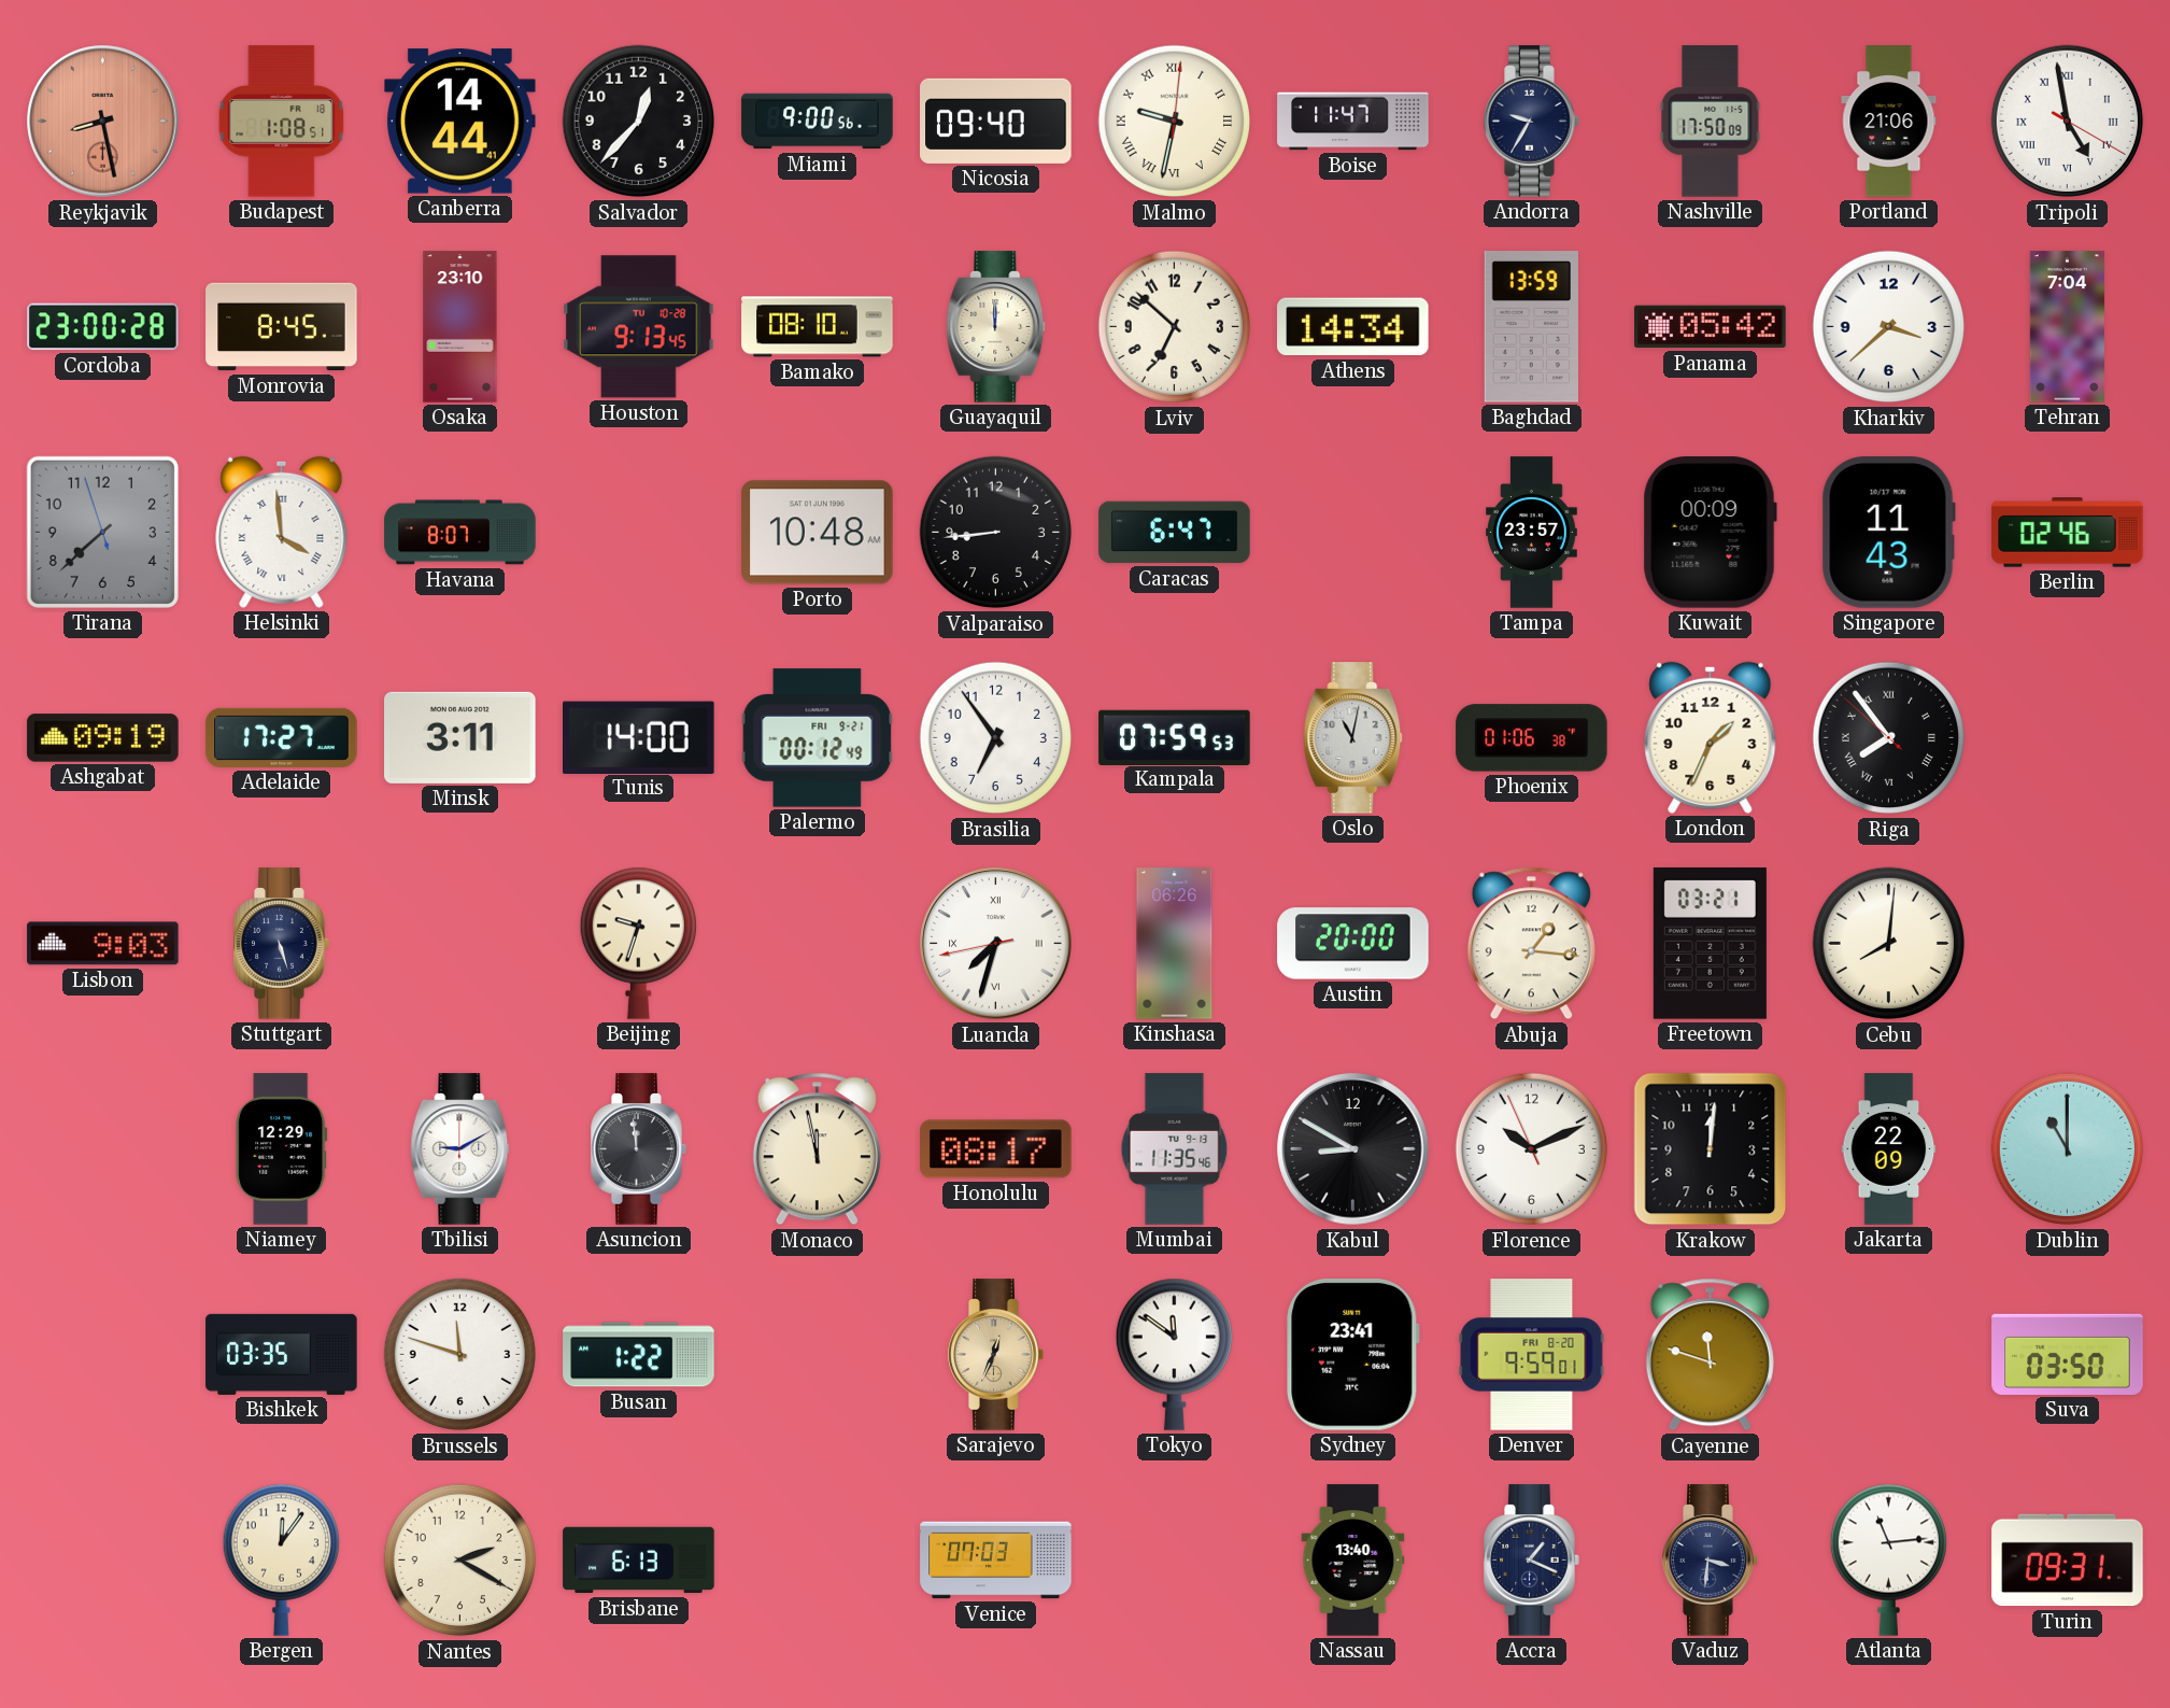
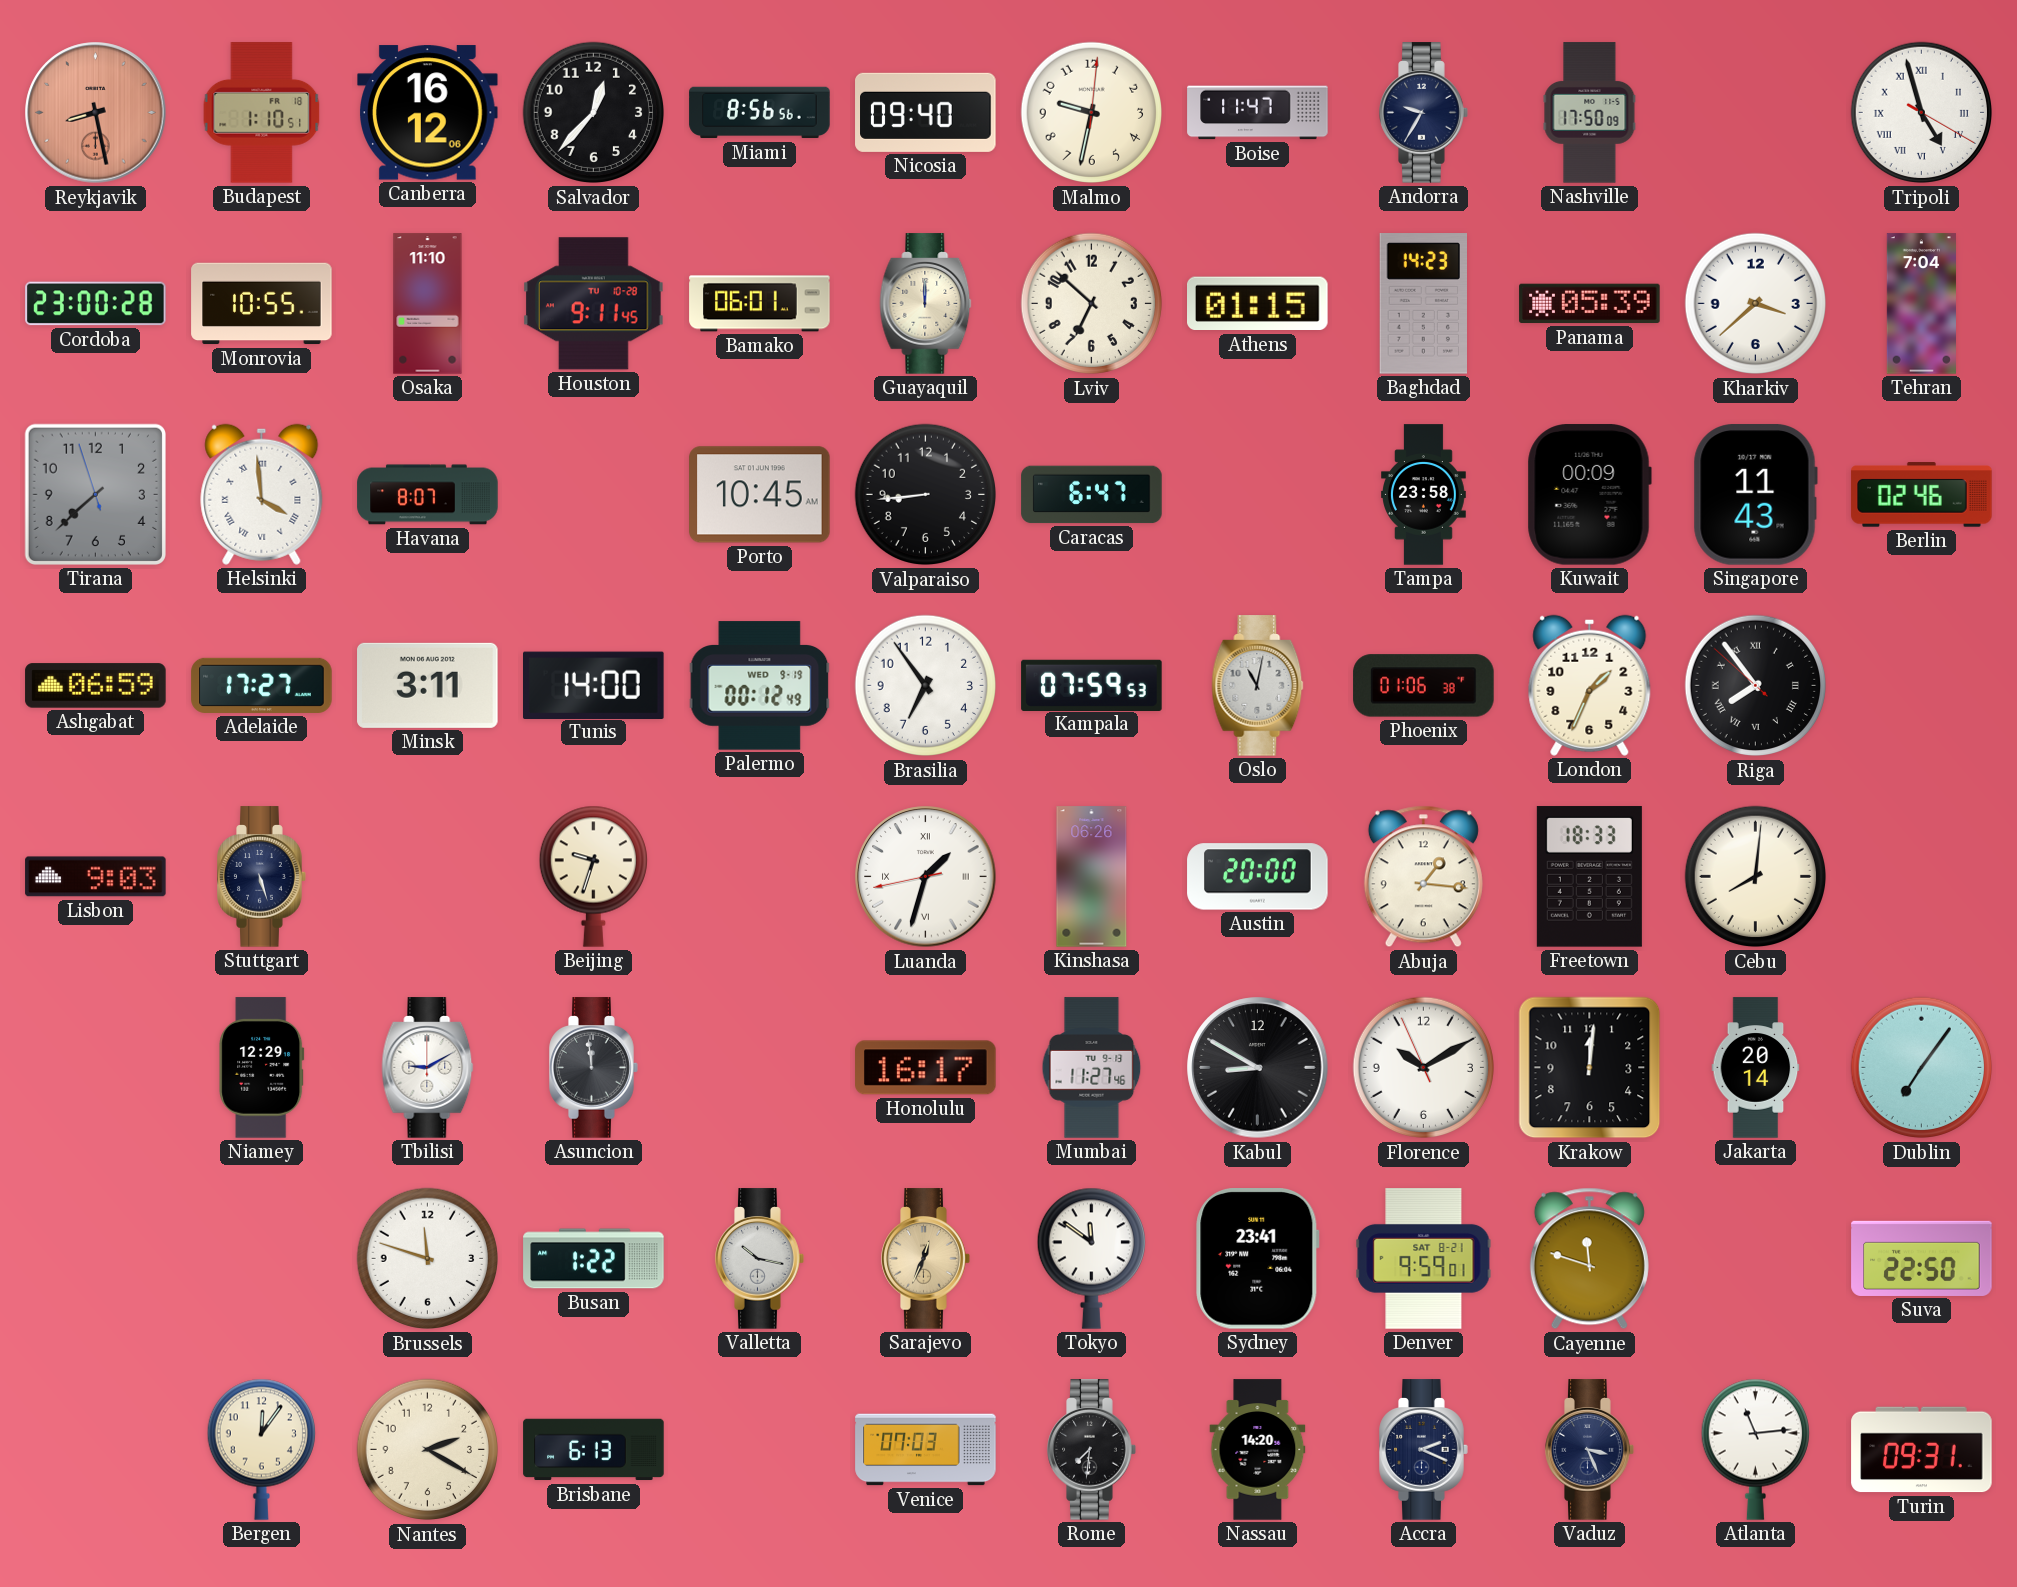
Budapest: 1:08 -> 1:10
Canberra: 14:44 -> 16:12
Miami: 9:00 -> 8:56
Malmo numerals: Roman -> Arabic
Portland: 21:06 -> none
Tripoli: 4:58 -> 4:57
Monrovia: 8:45 -> 10:55
Osaka: 23:10 -> 11:10
Houston: 9:13 -> 9:11
Bamako: 08:10 -> 06:01
Athens: 14:34 -> 01:15
Baghdad: 13:59 -> 14:23
Panama: 05:42 -> 05:39
Porto: 10:48 -> 10:45
Tampa: 23:57 -> 23:58
Ashgabat: 09:19 -> 06:59
Palermo date: FRI 9-21 -> WED 9-19
Luanda: 7:32 -> 1:32
Freetown: 03:21 -> 18:33
Monaco: 11:58 -> none
Honolulu: 08:17 -> 16:17
Mumbai: 11:35 -> 11:27
Florence: 10:10 -> 10:09
Jakarta: 22:09 -> 20:14
Dublin: 11:00 -> 7:06
Bishkek: 03:35 -> none
Valletta: none -> 10:17
Denver date: FRI 8-20 -> SAT 8-21
Suva: 03:50 -> 22:50
Rome: none -> 7:31
Nassau: 13:40 -> 14:20
Accra: 1:19 -> 2:19
Vaduz: 3:31 -> 3:26
